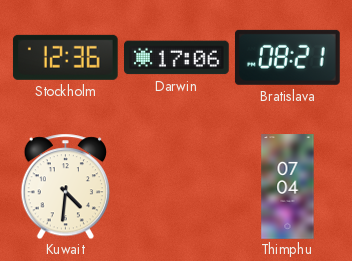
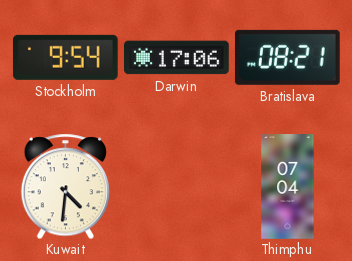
Stockholm: 12:36 -> 9:54
